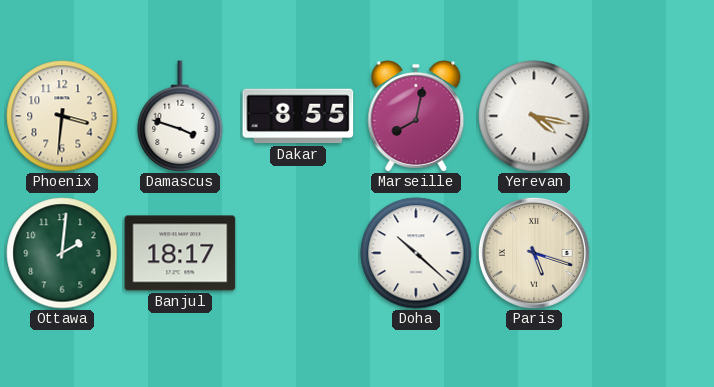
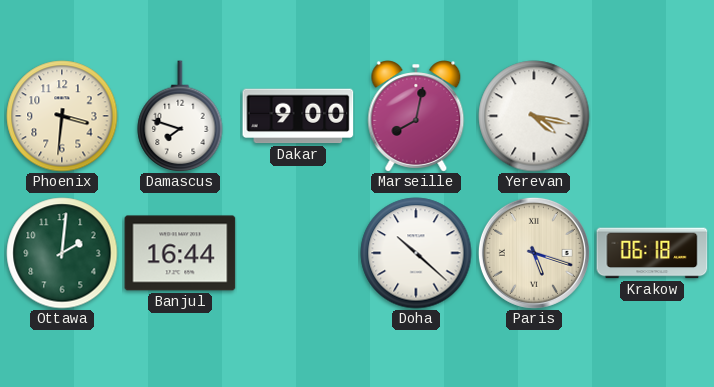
Damascus: 3:48 -> 7:48
Dakar: 8:55 -> 9:00
Banjul: 18:17 -> 16:44
Krakow: none -> 06:18
